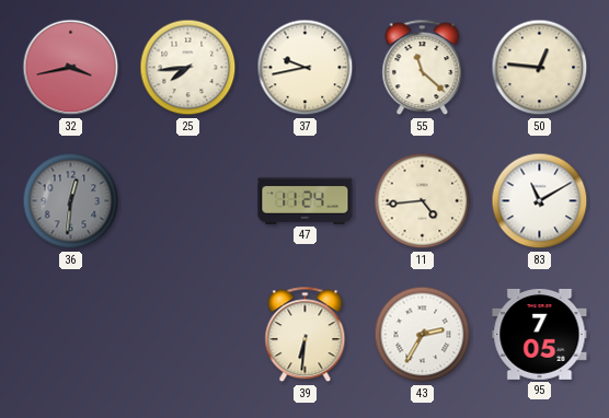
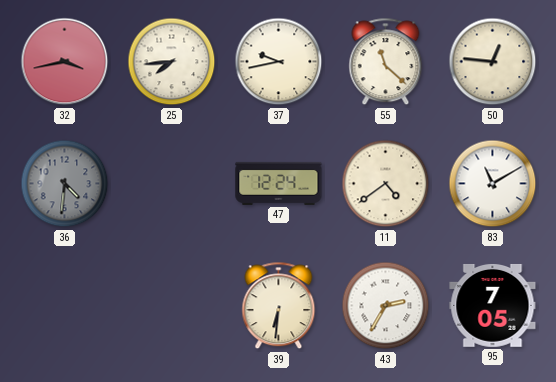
36: 12:31 -> 4:31
47: 11:24 -> 12:24
11: 4:44 -> 4:39
